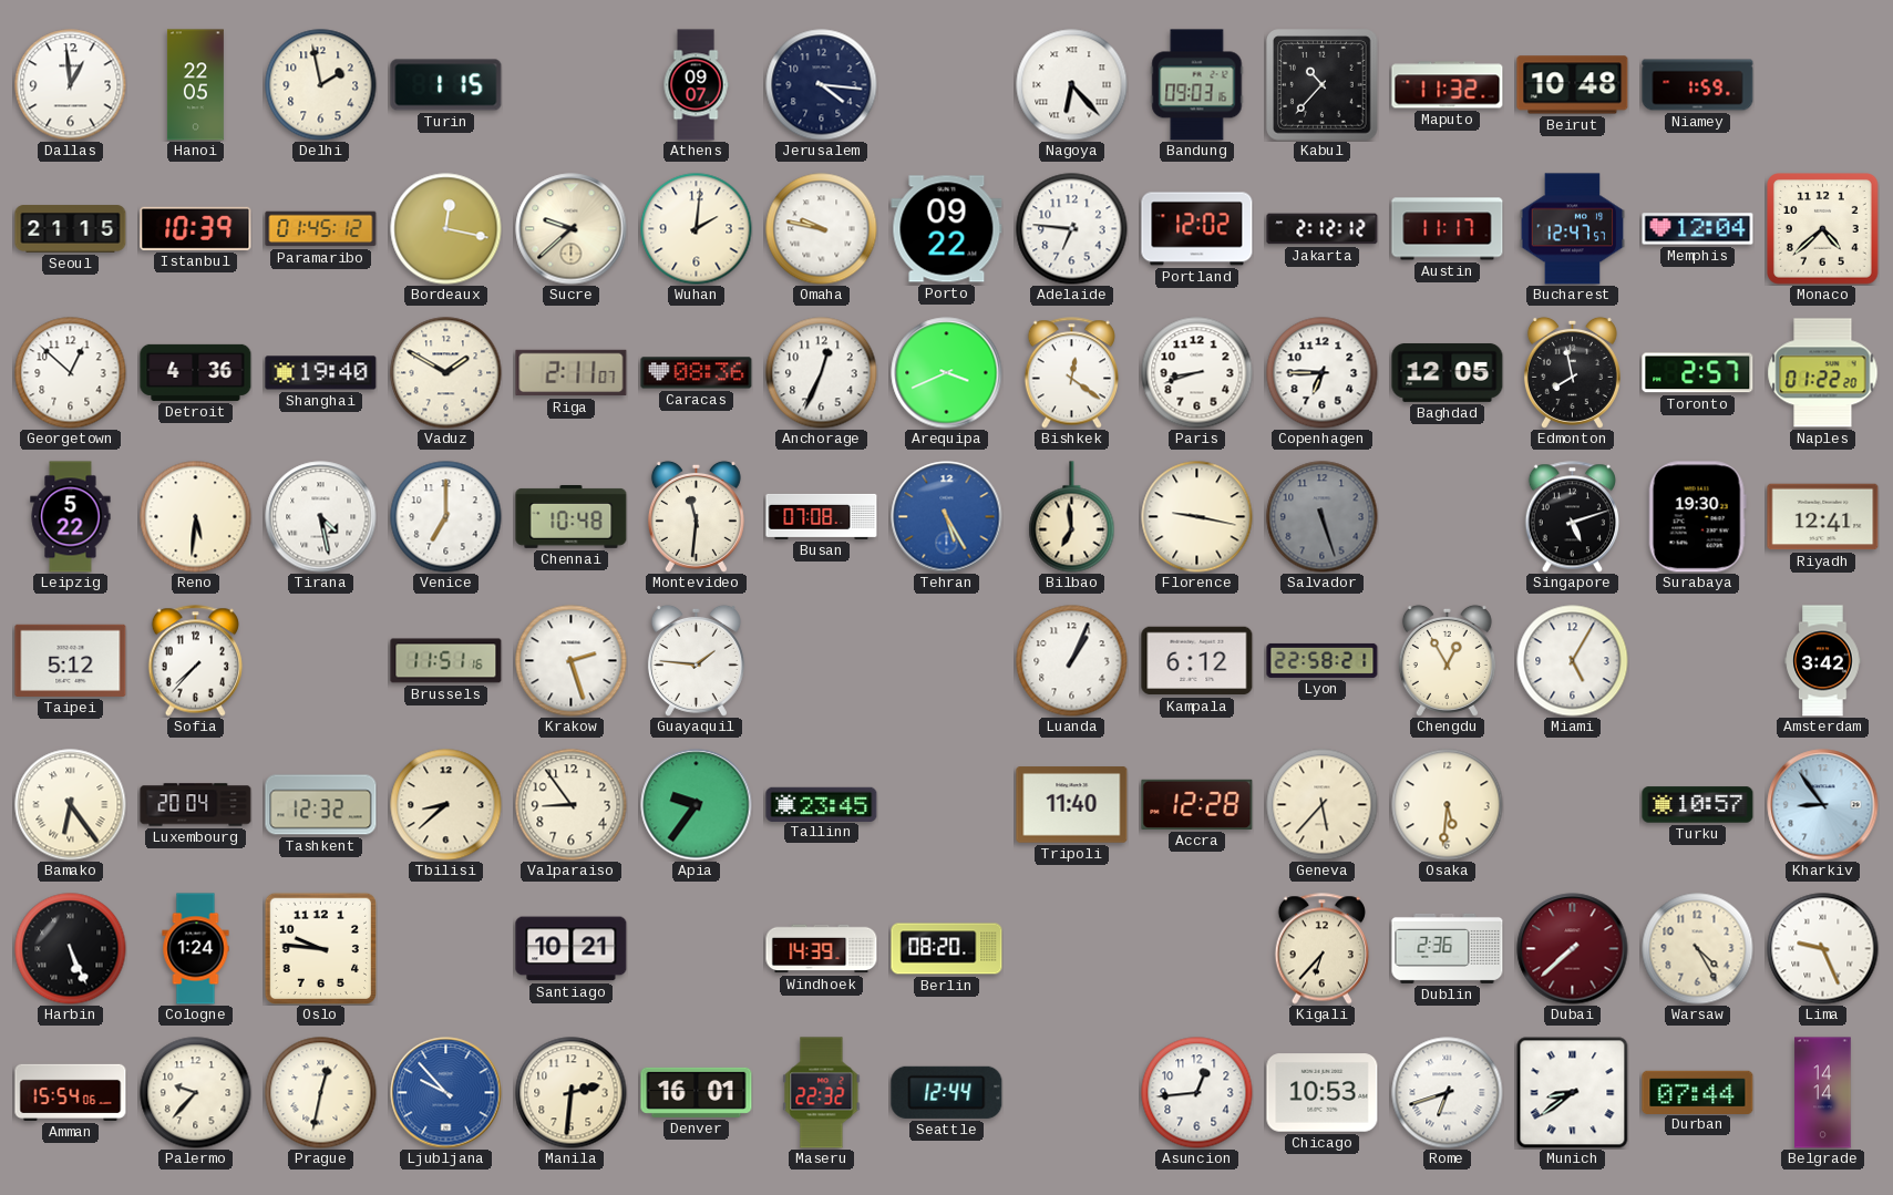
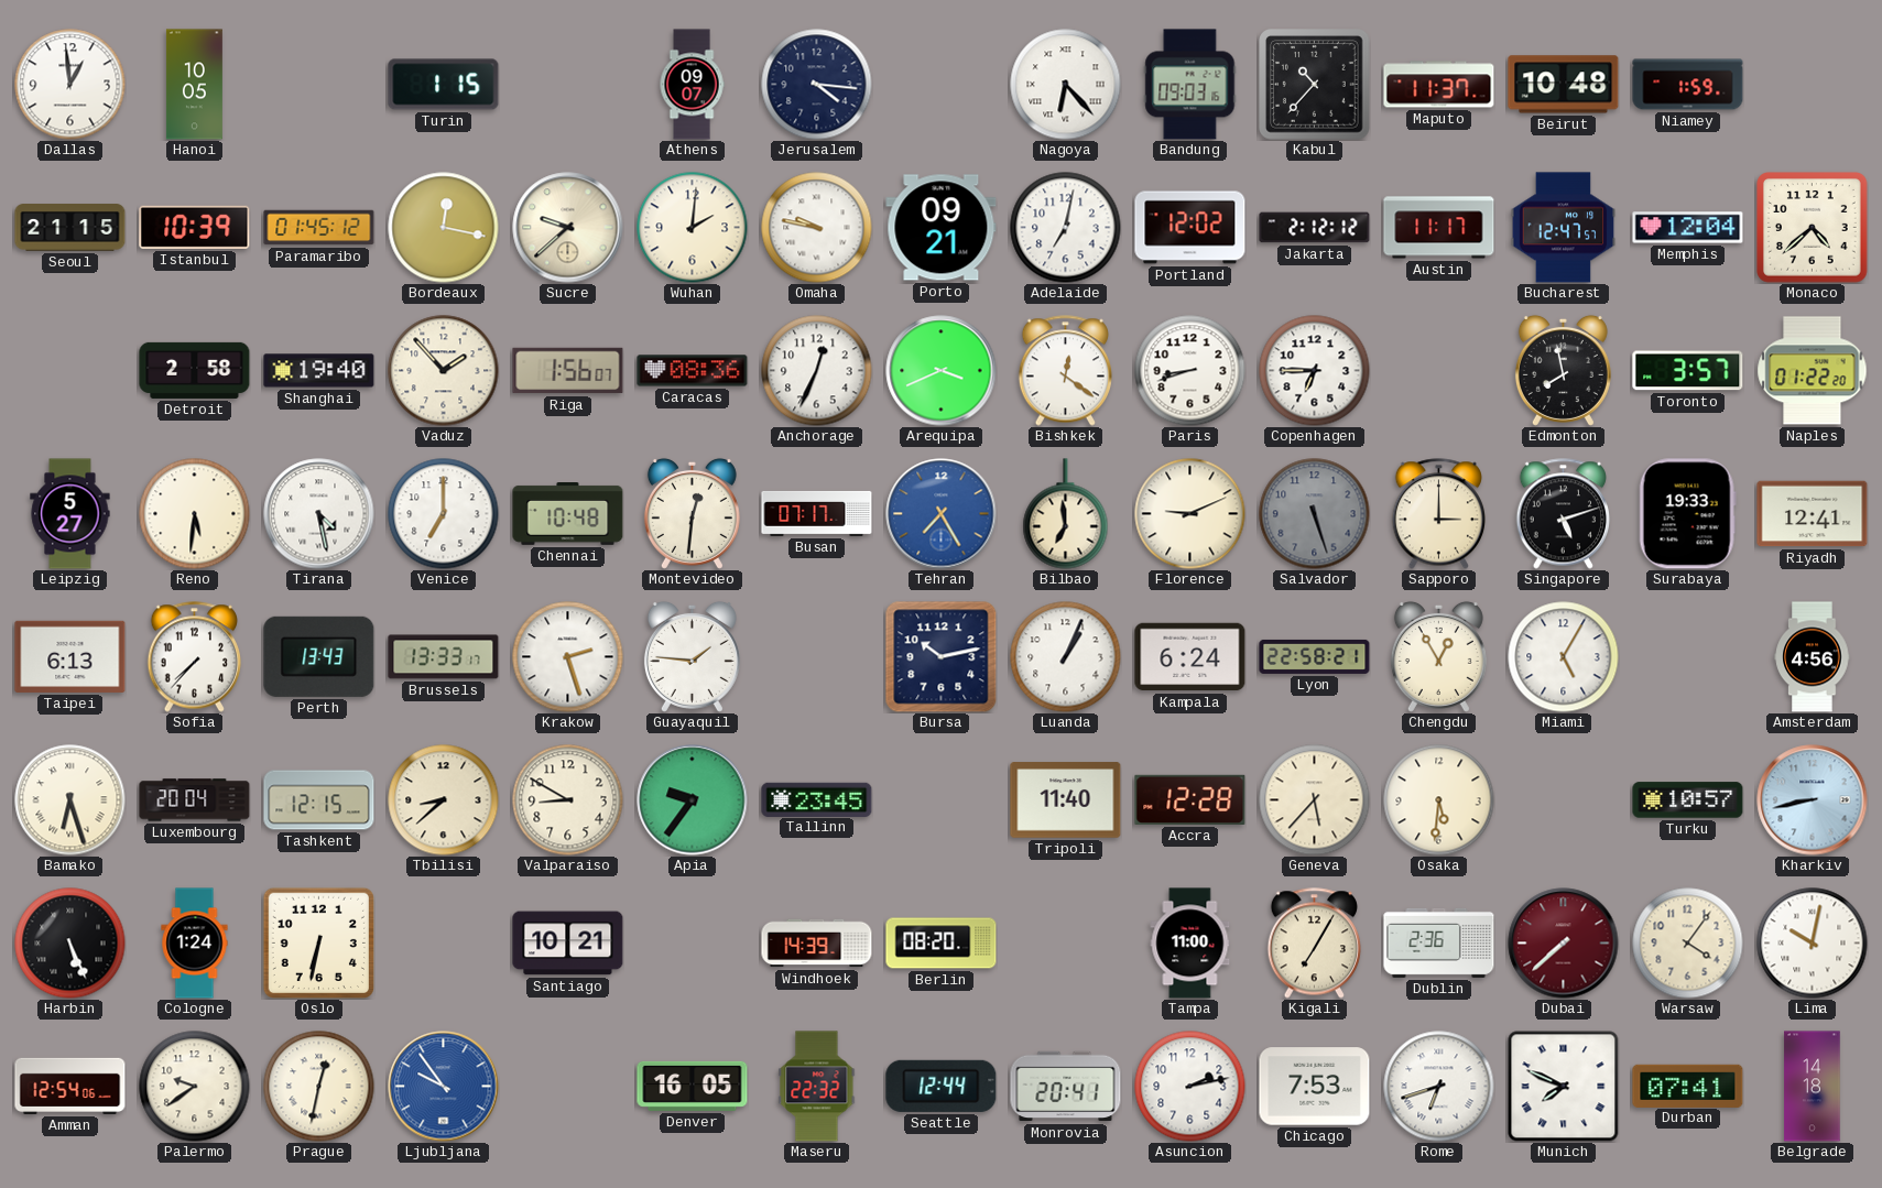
Hanoi: 22:05 -> 10:05
Delhi: 1:58 -> none
Maputo: 11:32 -> 11:37
Porto: 09:22 -> 09:21
Adelaide: 6:46 -> 7:02
Georgetown: 12:52 -> none
Detroit: 4:36 -> 2:58
Vaduz: 1:50 -> 1:53
Riga: 2:11 -> 1:56
Baghdad: 12:05 -> none
Toronto: 2:57 -> 3:57
Leipzig: 5:22 -> 5:27
Montevideo: 11:31 -> 12:31
Busan: 07:08 -> 07:17
Tehran: 5:25 -> 7:25
Florence: 9:17 -> 9:11
Sapporo: none -> 3:00
Surabaya: 19:30 -> 19:33
Taipei: 5:12 -> 6:13
Perth: none -> 13:43
Brussels: 11:51 -> 13:33
Bursa: none -> 10:13
Kampala: 6:12 -> 6:24
Amsterdam: 3:42 -> 4:56
Bamako: 6:24 -> 6:27
Tashkent: 12:32 -> 12:15
Valparaiso: 8:54 -> 8:50
Kharkiv: 8:54 -> 8:43
Oslo: 9:46 -> 6:32
Tampa: none -> 11:00
Kigali: 6:37 -> 7:05
Warsaw: 4:25 -> 4:06
Lima: 9:26 -> 10:02
Amman: 15:54 -> 12:54
Palermo: 9:37 -> 9:39
Ljubljana: 9:53 -> 9:54
Manila: 2:31 -> none
Denver: 16:01 -> 16:05
Monrovia: none -> 20:41
Asuncion: 12:44 -> 2:13
Chicago: 10:53 -> 7:53
Munich: 8:39 -> 7:49
Durban: 07:44 -> 07:41
Belgrade: 14:14 -> 14:18
